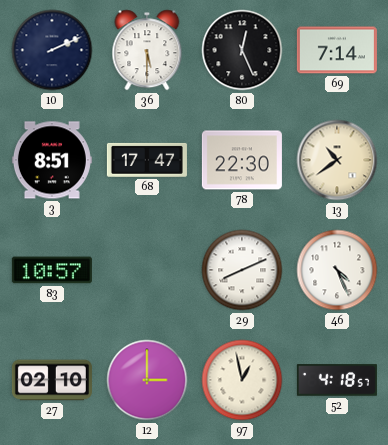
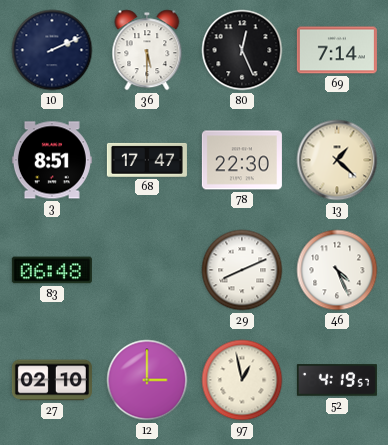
13: 10:39 -> 1:22
83: 10:57 -> 06:48
52: 4:18 -> 4:19
